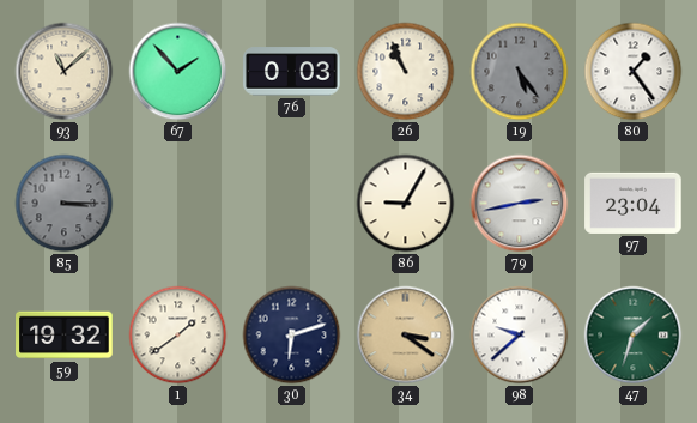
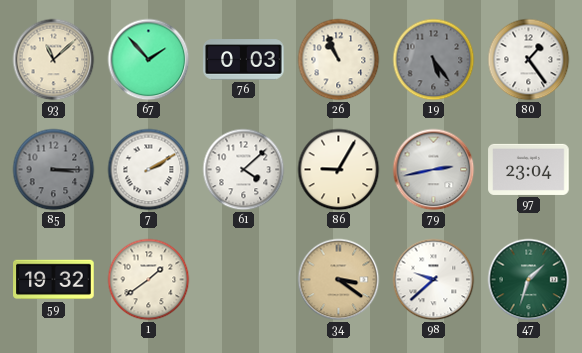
7: none -> 2:10
61: none -> 4:08
30: 6:12 -> none
